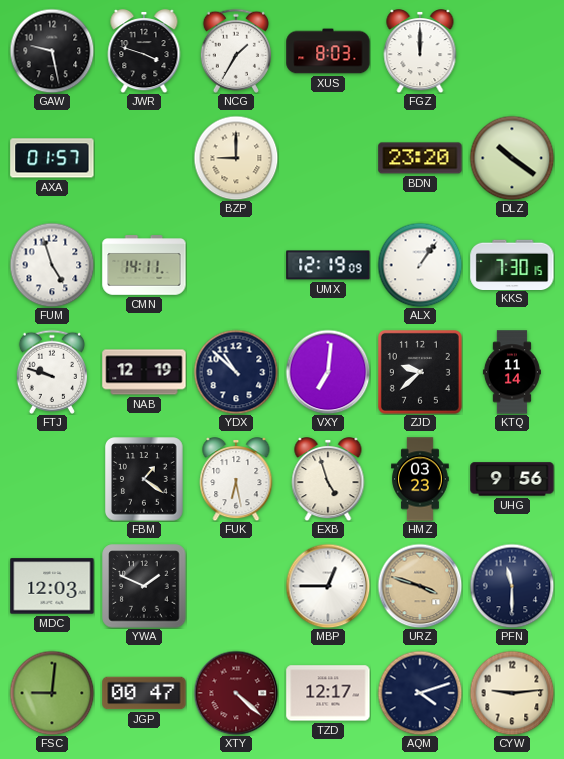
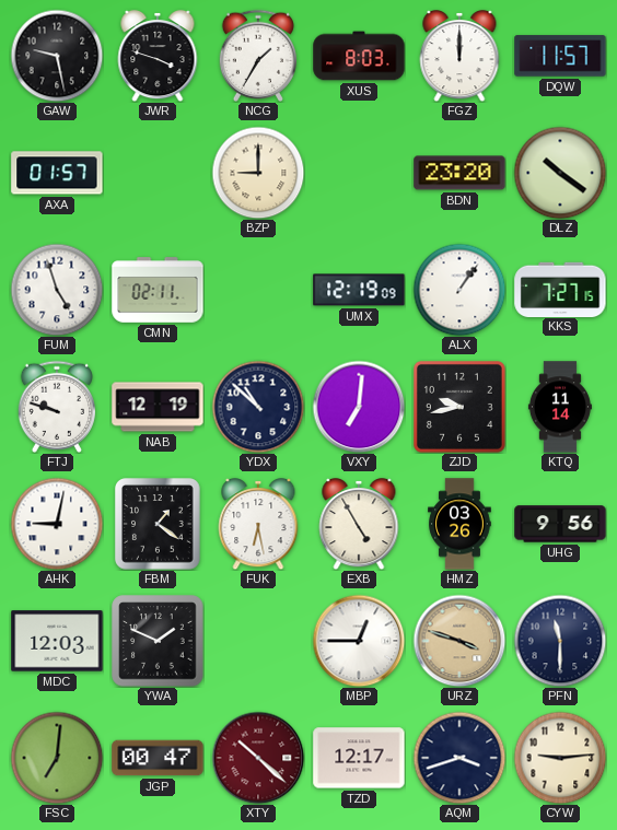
DQW: none -> 11:57
CMN: 14:11 -> 02:11
KKS: 7:30 -> 7:27
ZJD: 9:38 -> 9:43
AHK: none -> 9:02
EXB: 4:57 -> 4:55
HMZ: 03:23 -> 03:26
FSC: 9:01 -> 7:01
XTY: 4:22 -> 10:22
AQM: 4:12 -> 3:42
